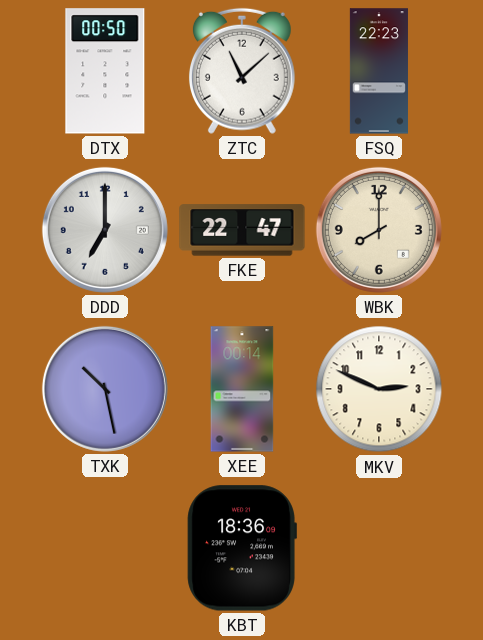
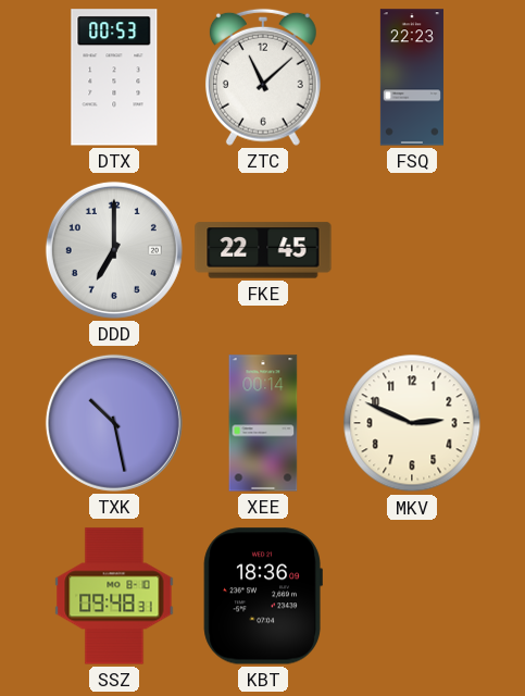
DTX: 00:50 -> 00:53
FKE: 22:47 -> 22:45
WBK: 8:00 -> none
SSZ: none -> 09:48
